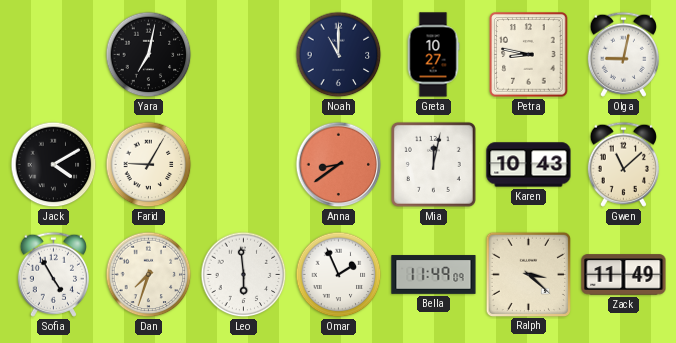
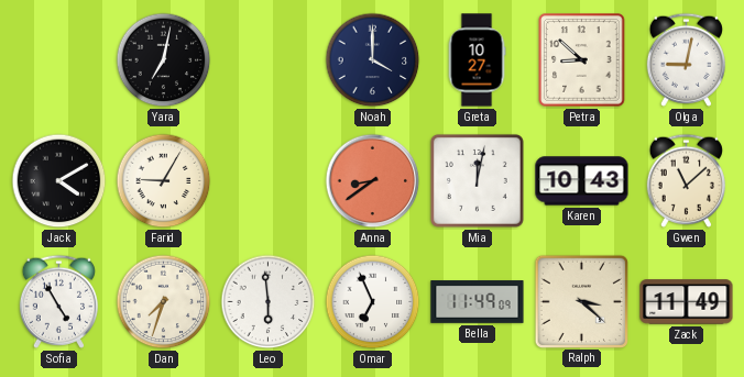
Noah: 11:00 -> 4:00
Petra: 8:47 -> 8:52
Omar: 1:56 -> 6:56
